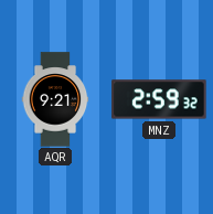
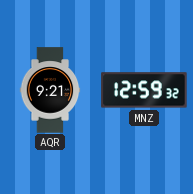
MNZ: 2:59 -> 12:59
